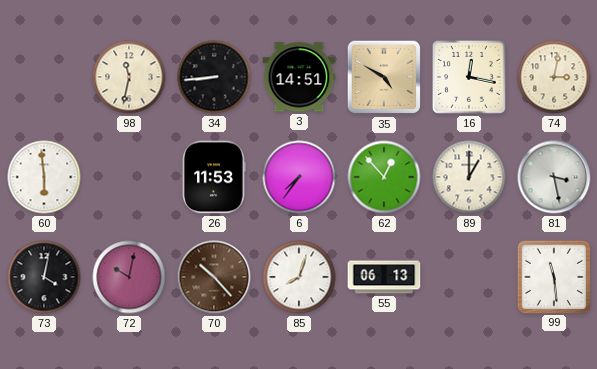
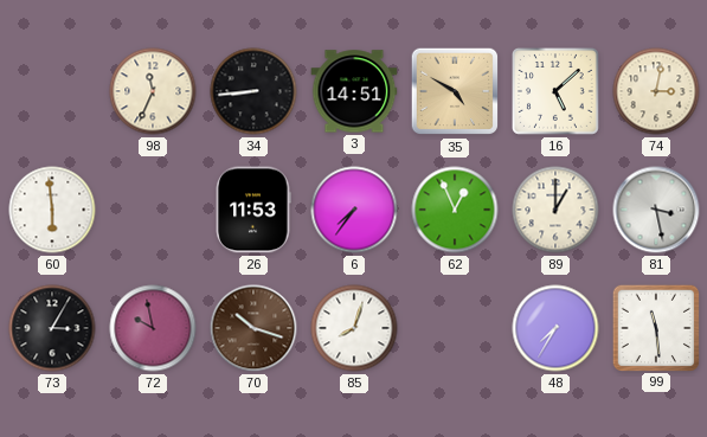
98: 11:32 -> 11:34
16: 12:17 -> 5:08
62: 12:53 -> 12:56
73: 4:02 -> 3:05
72: 10:02 -> 9:58
70: 10:23 -> 10:18
55: 06:13 -> none
48: none -> 7:35
